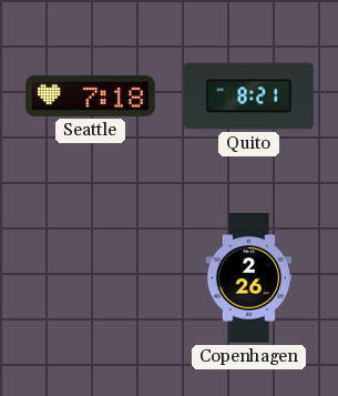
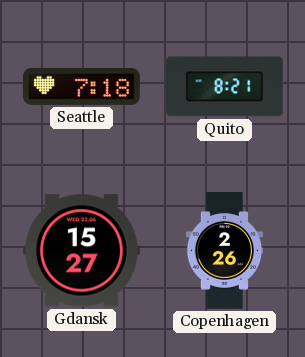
Gdansk: none -> 15:27
